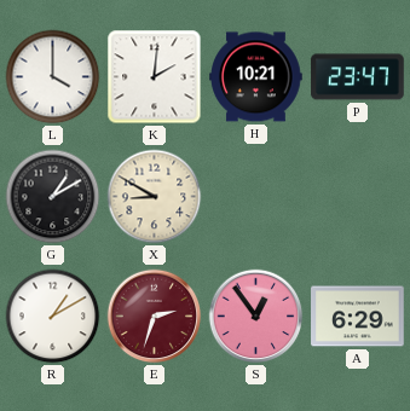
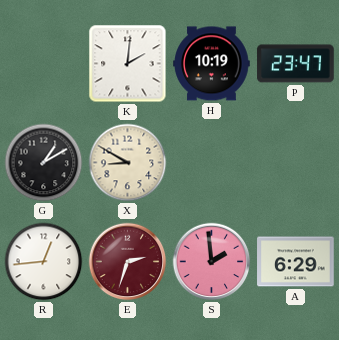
L: 4:00 -> none
H: 10:21 -> 10:19
R: 1:10 -> 12:44
S: 12:54 -> 1:59
